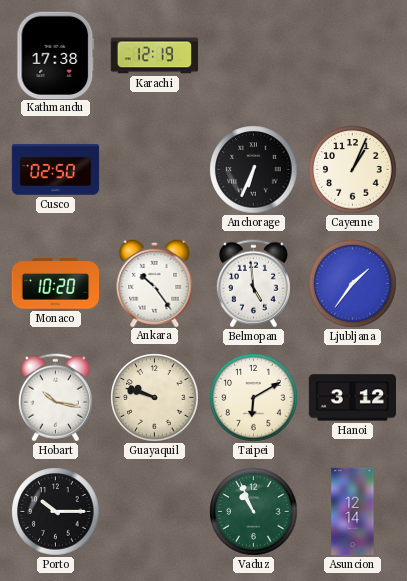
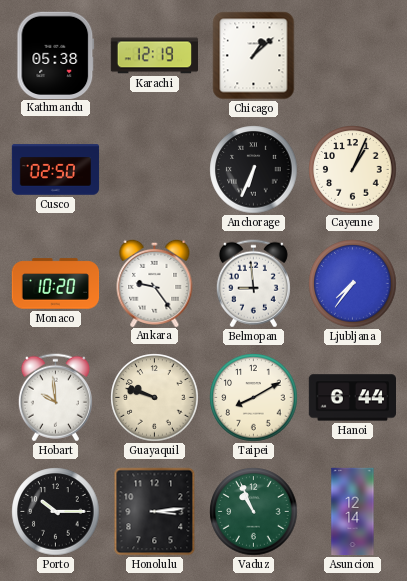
Kathmandu: 17:38 -> 05:38
Chicago: none -> 1:08
Ankara: 10:24 -> 9:24
Belmopan: 4:59 -> 8:59
Ljubljana: 1:36 -> 7:36
Hobart: 10:17 -> 9:59
Taipei: 6:10 -> 8:10
Hanoi: 3:12 -> 6:44
Honolulu: none -> 3:14
